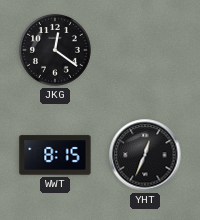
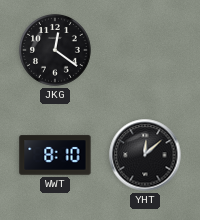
WWT: 8:15 -> 8:10
YHT: 12:34 -> 12:08
